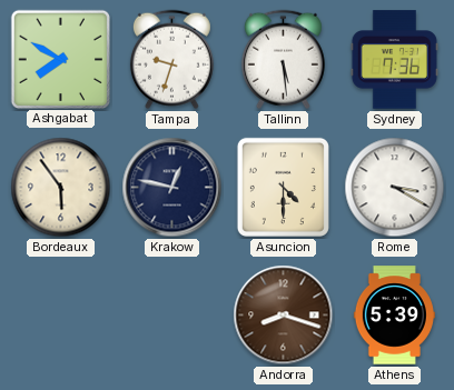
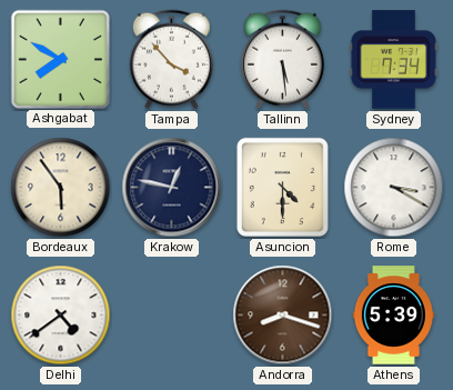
Tampa: 9:33 -> 3:53
Sydney: 7:36 -> 7:34
Delhi: none -> 4:39
